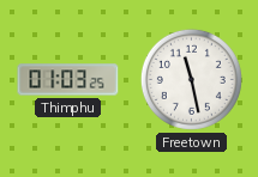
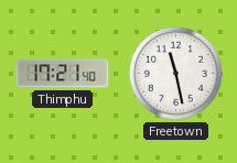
Thimphu: 01:03 -> 17:21
